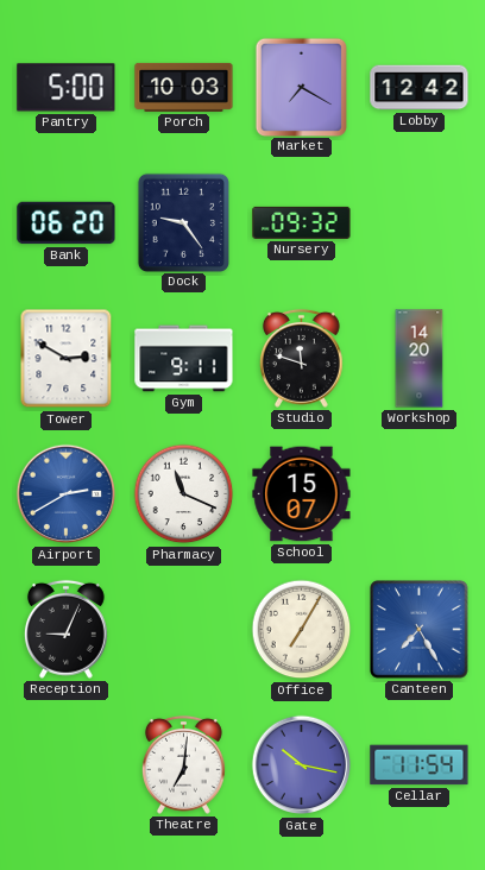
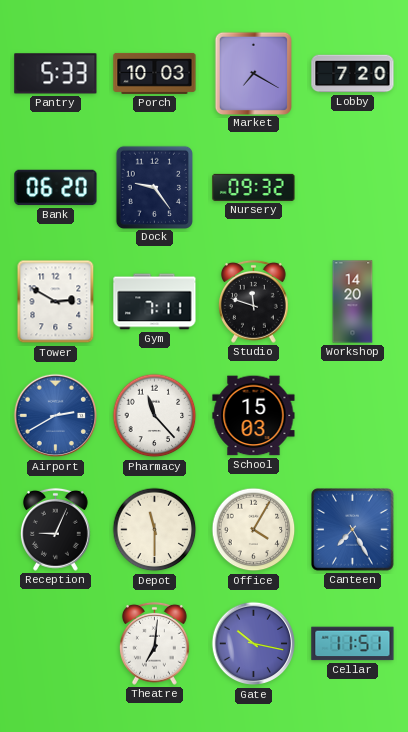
Pantry: 5:00 -> 5:33
Lobby: 12:42 -> 7:20
Gym: 9:11 -> 7:11
Pharmacy: 11:19 -> 11:23
School: 15:07 -> 15:03
Depot: none -> 11:30
Office: 7:05 -> 4:05
Cellar: 11:54 -> 11:51
